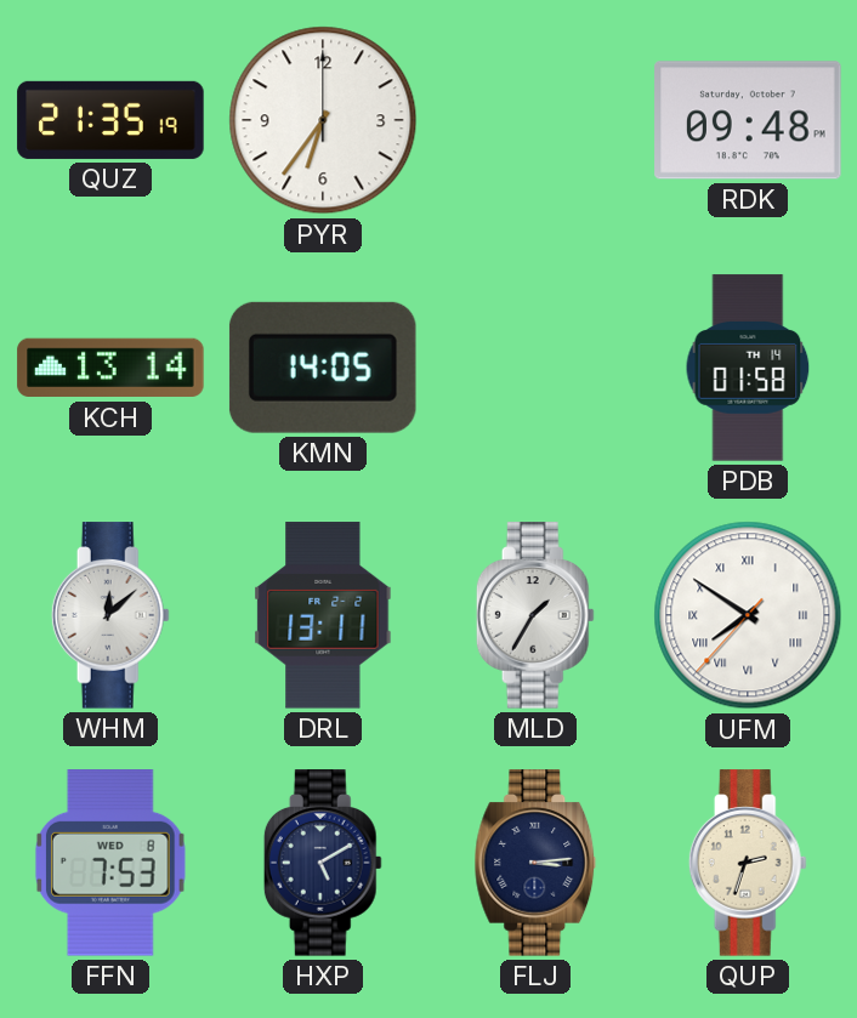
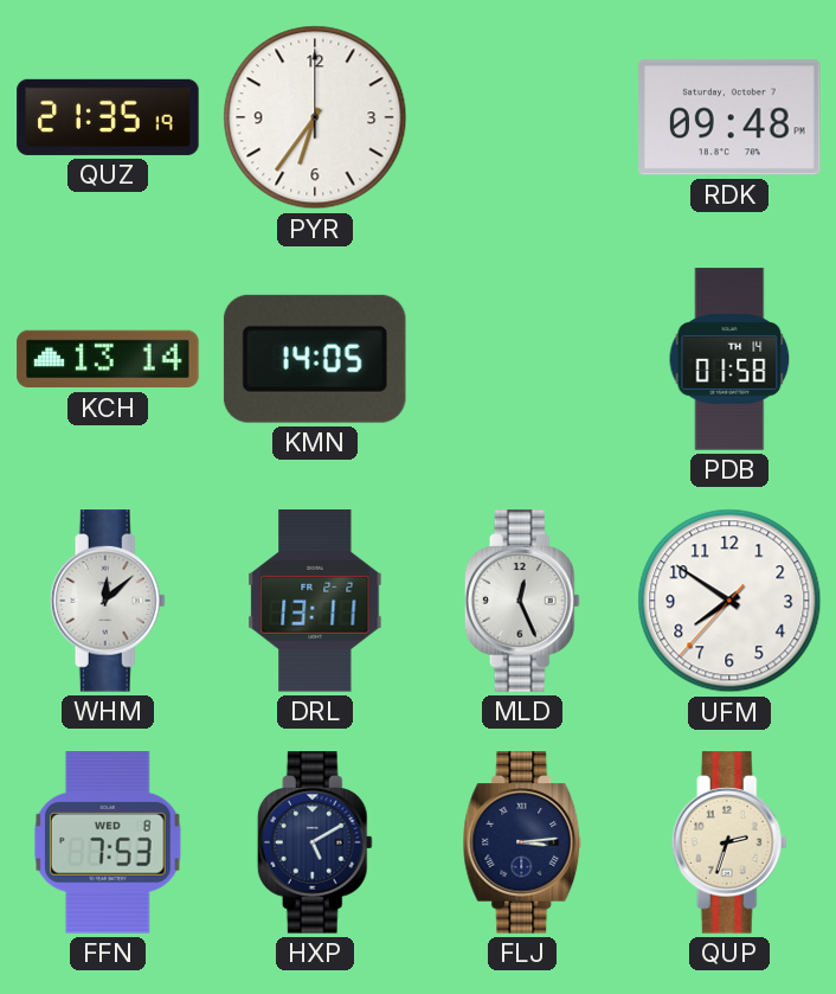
MLD: 1:35 -> 12:26
UFM numerals: Roman -> Arabic
